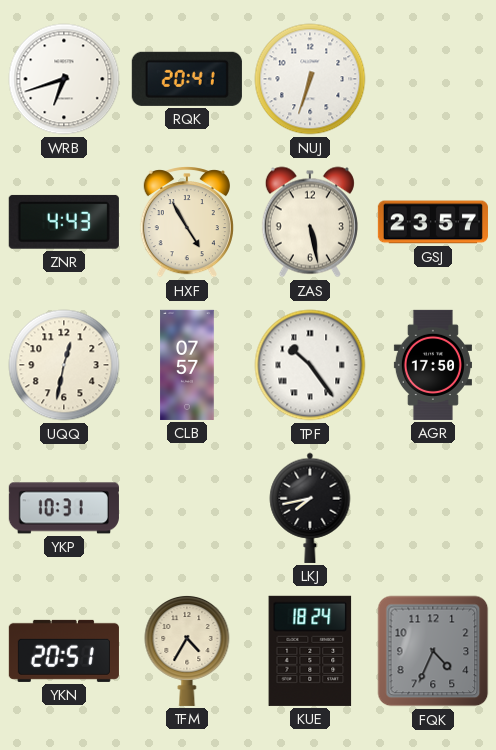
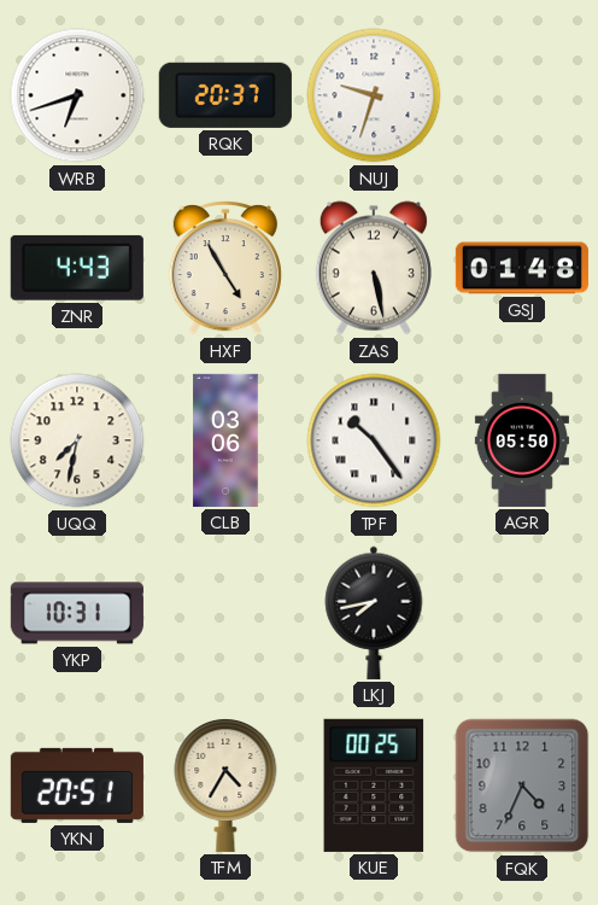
RQK: 20:41 -> 20:37
NUJ: 6:33 -> 9:33
GSJ: 23:57 -> 01:48
UQQ: 12:32 -> 7:32
CLB: 07:57 -> 03:06
AGR: 17:50 -> 05:50
KUE: 18:24 -> 00:25
